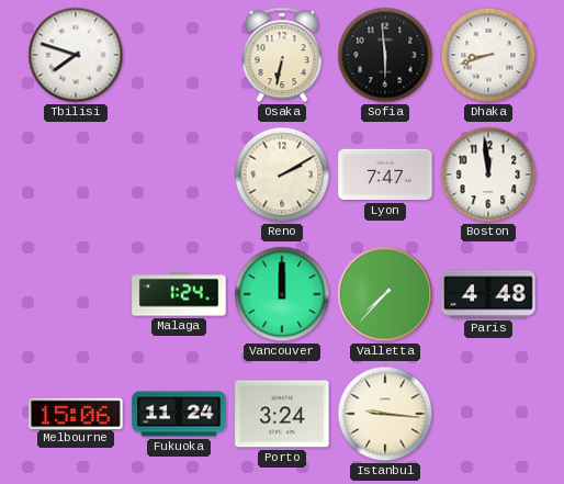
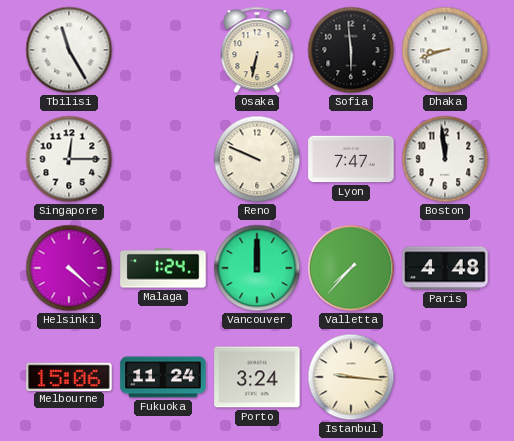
Tbilisi: 7:48 -> 11:25
Singapore: none -> 12:15
Reno: 2:10 -> 9:49
Helsinki: none -> 4:22
